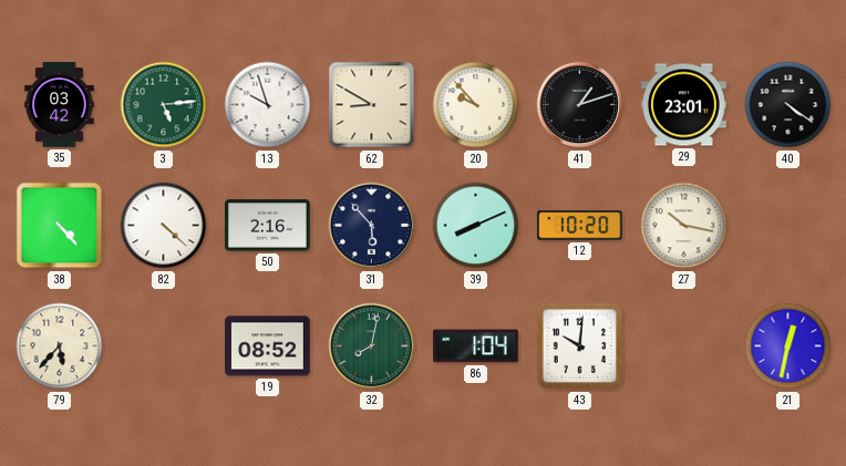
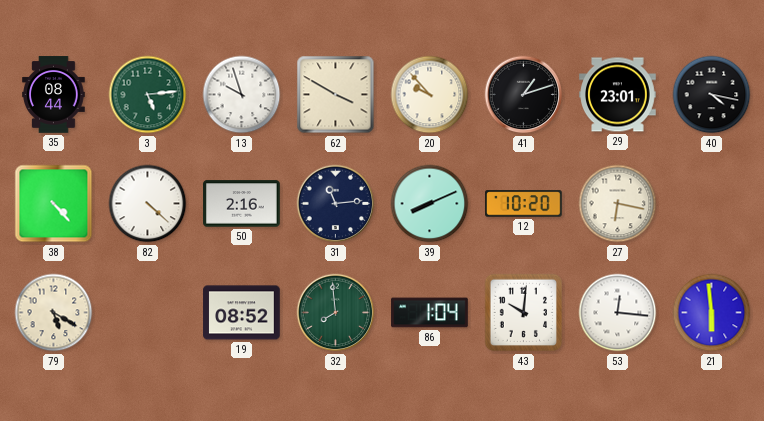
35: 03:42 -> 08:44
62: 8:50 -> 3:50
40: 4:21 -> 4:17
31: 5:53 -> 11:14
27: 10:17 -> 6:17
79: 5:37 -> 5:20
32: 8:02 -> 7:59
53: none -> 12:16
21: 12:32 -> 5:59
